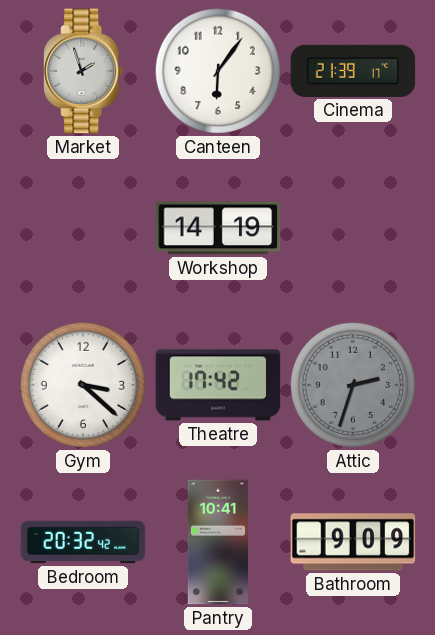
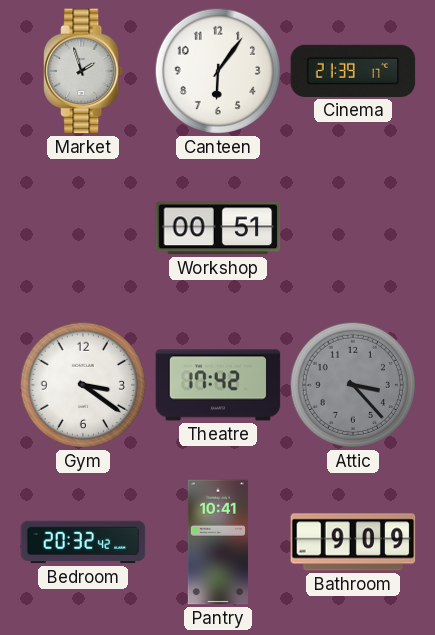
Workshop: 14:19 -> 00:51
Gym: 3:22 -> 3:21
Attic: 2:33 -> 3:23
